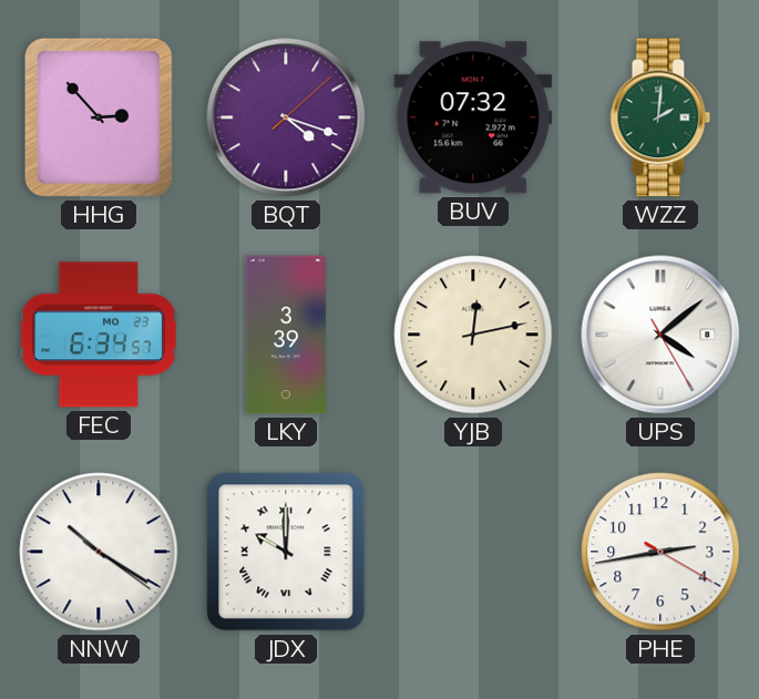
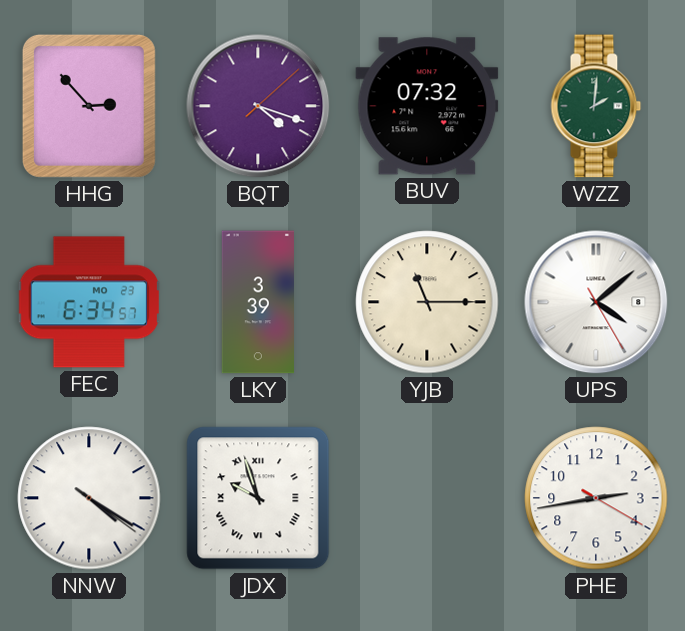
YJB: 12:13 -> 11:15
NNW: 10:20 -> 4:20
JDX: 10:00 -> 9:57
